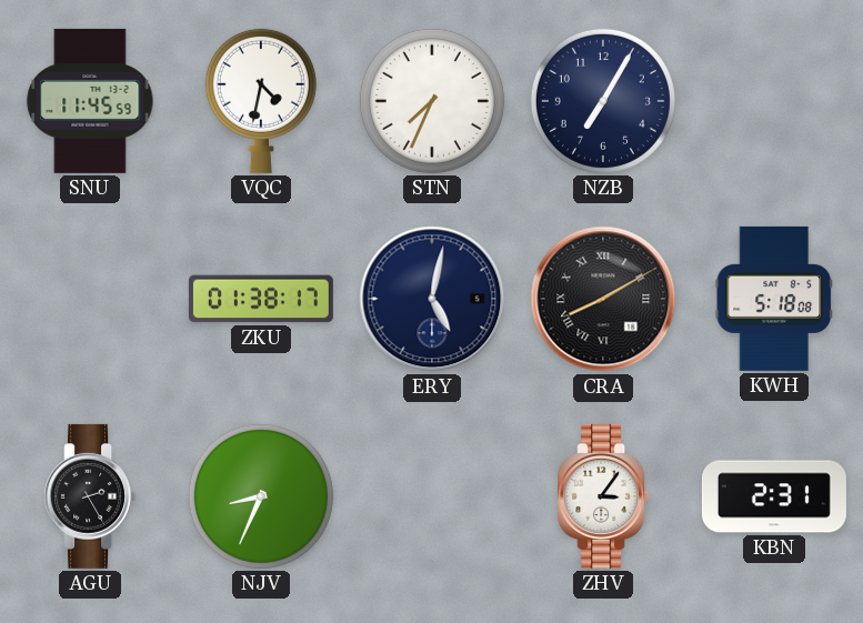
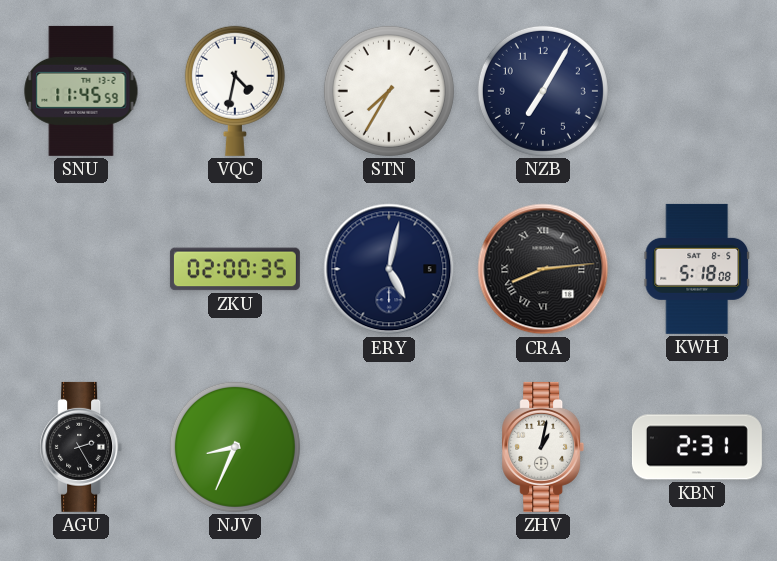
STN: 7:34 -> 7:35
ZKU: 01:38 -> 02:00
CRA: 8:10 -> 8:14
ZHV: 3:06 -> 1:02
